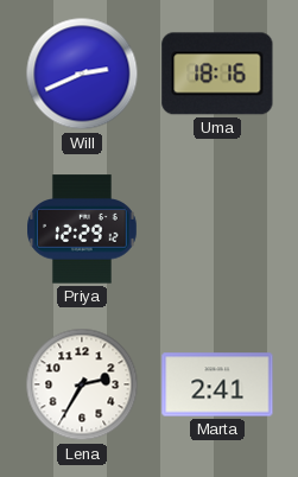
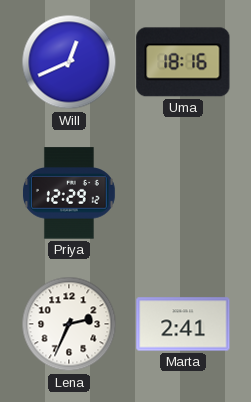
Will: 2:41 -> 12:41
Lena: 2:35 -> 2:34
